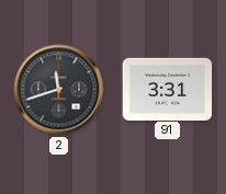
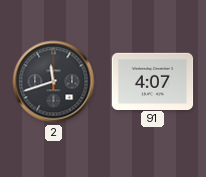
91: 3:31 -> 4:07
